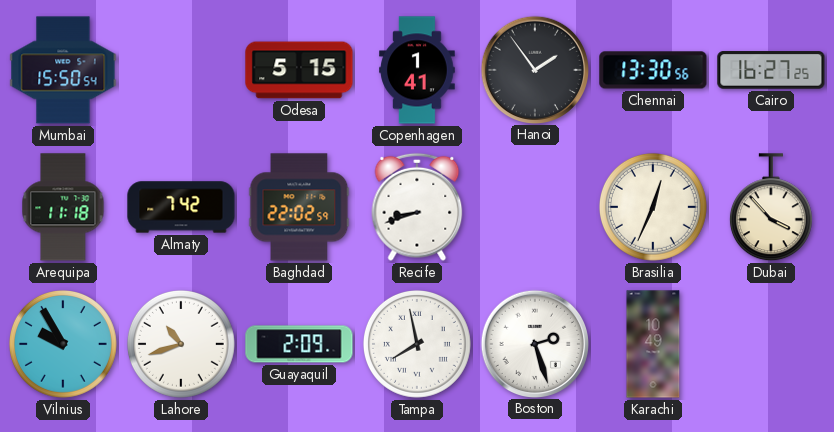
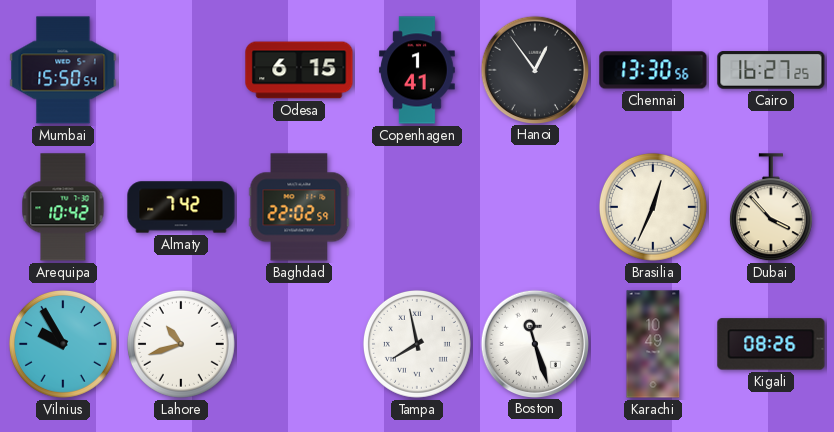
Odesa: 5:15 -> 6:15
Hanoi: 1:54 -> 12:54
Arequipa: 11:18 -> 10:42
Recife: 8:42 -> none
Guayaquil: 2:09 -> none
Boston: 2:27 -> 11:27
Kigali: none -> 08:26
